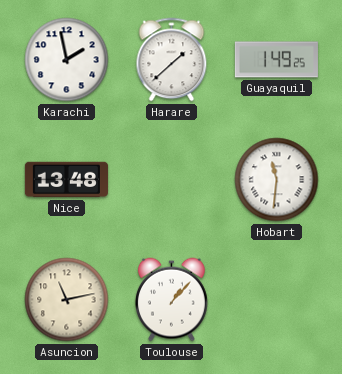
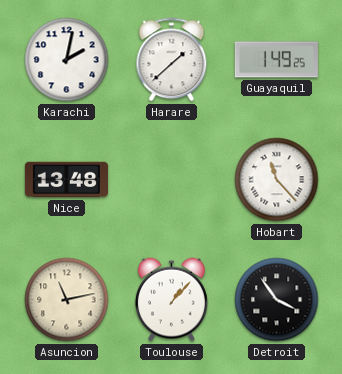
Karachi: 1:58 -> 2:02
Hobart: 11:31 -> 11:23
Detroit: none -> 3:54
